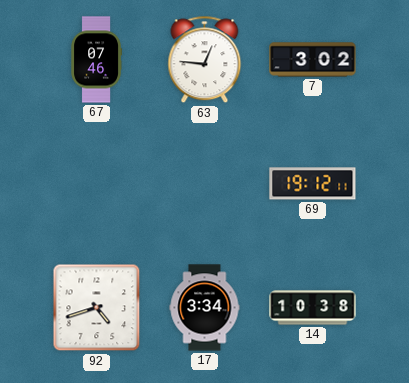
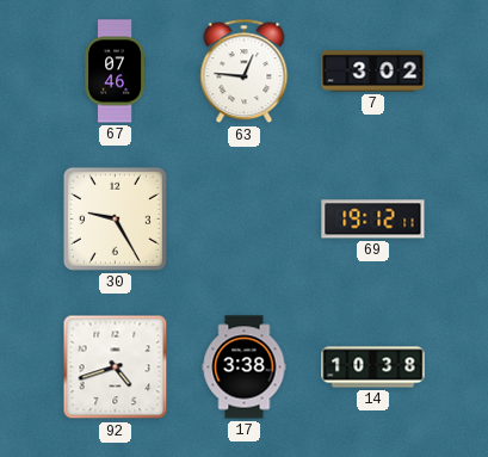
30: none -> 9:25
17: 3:34 -> 3:38
